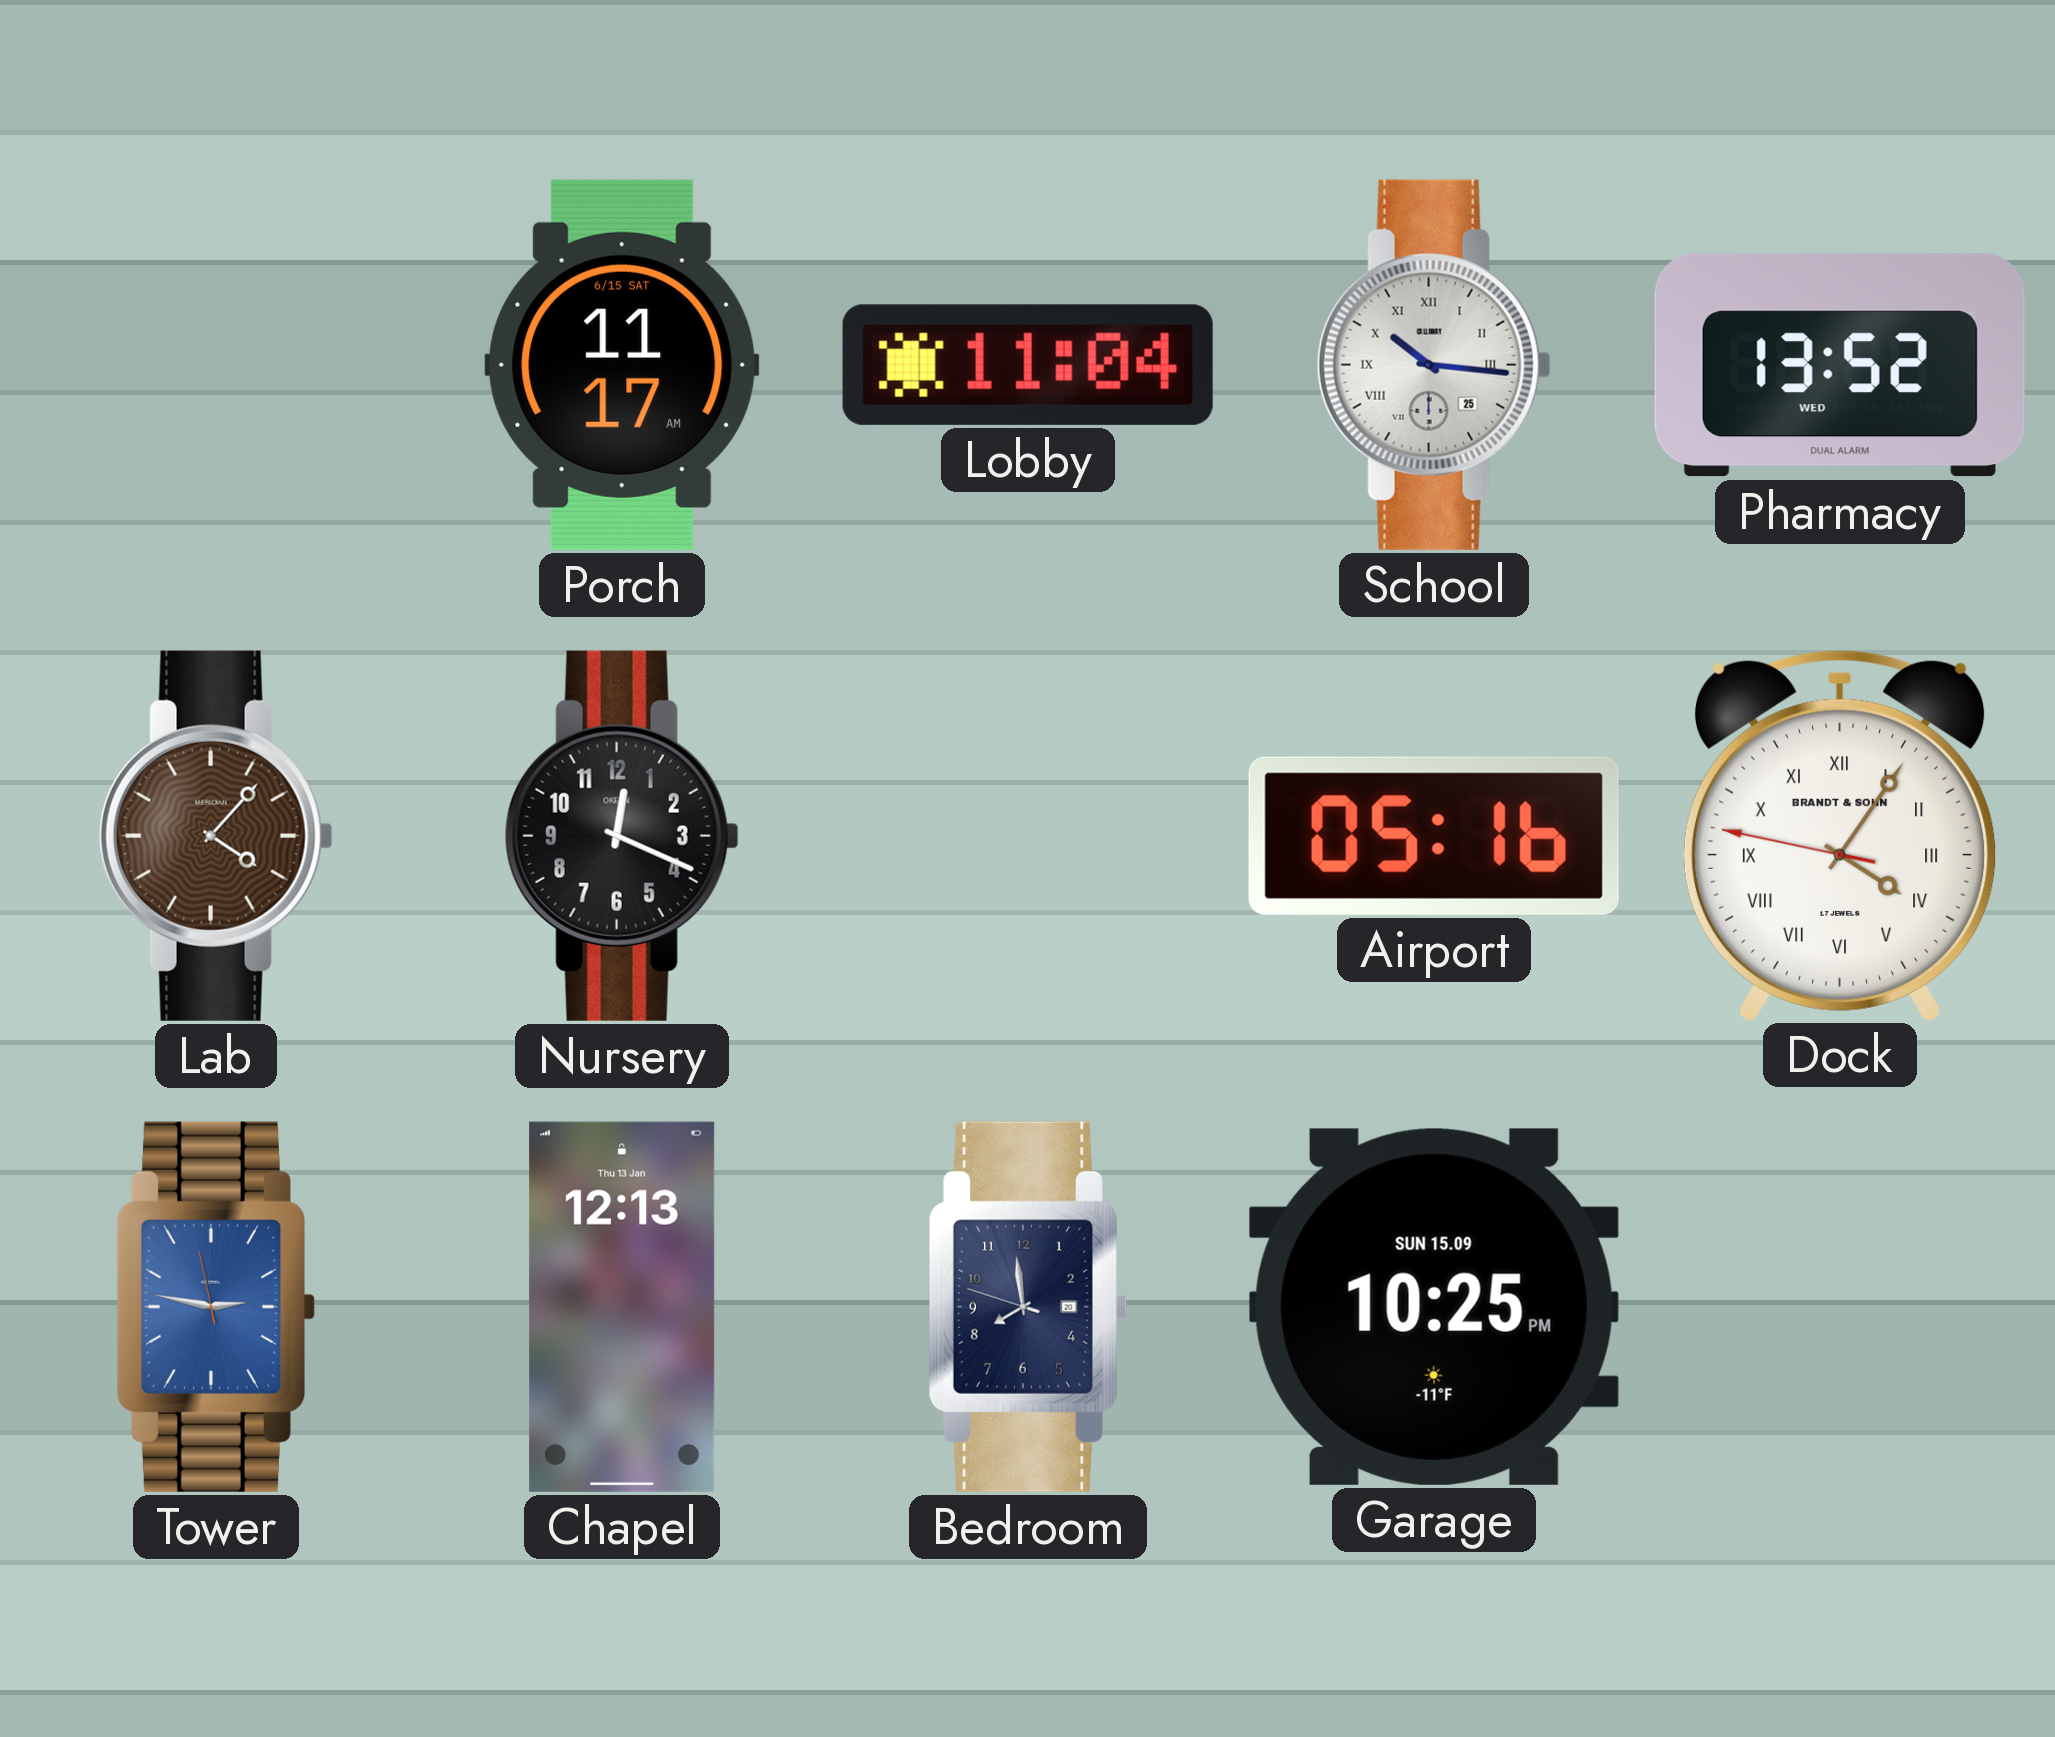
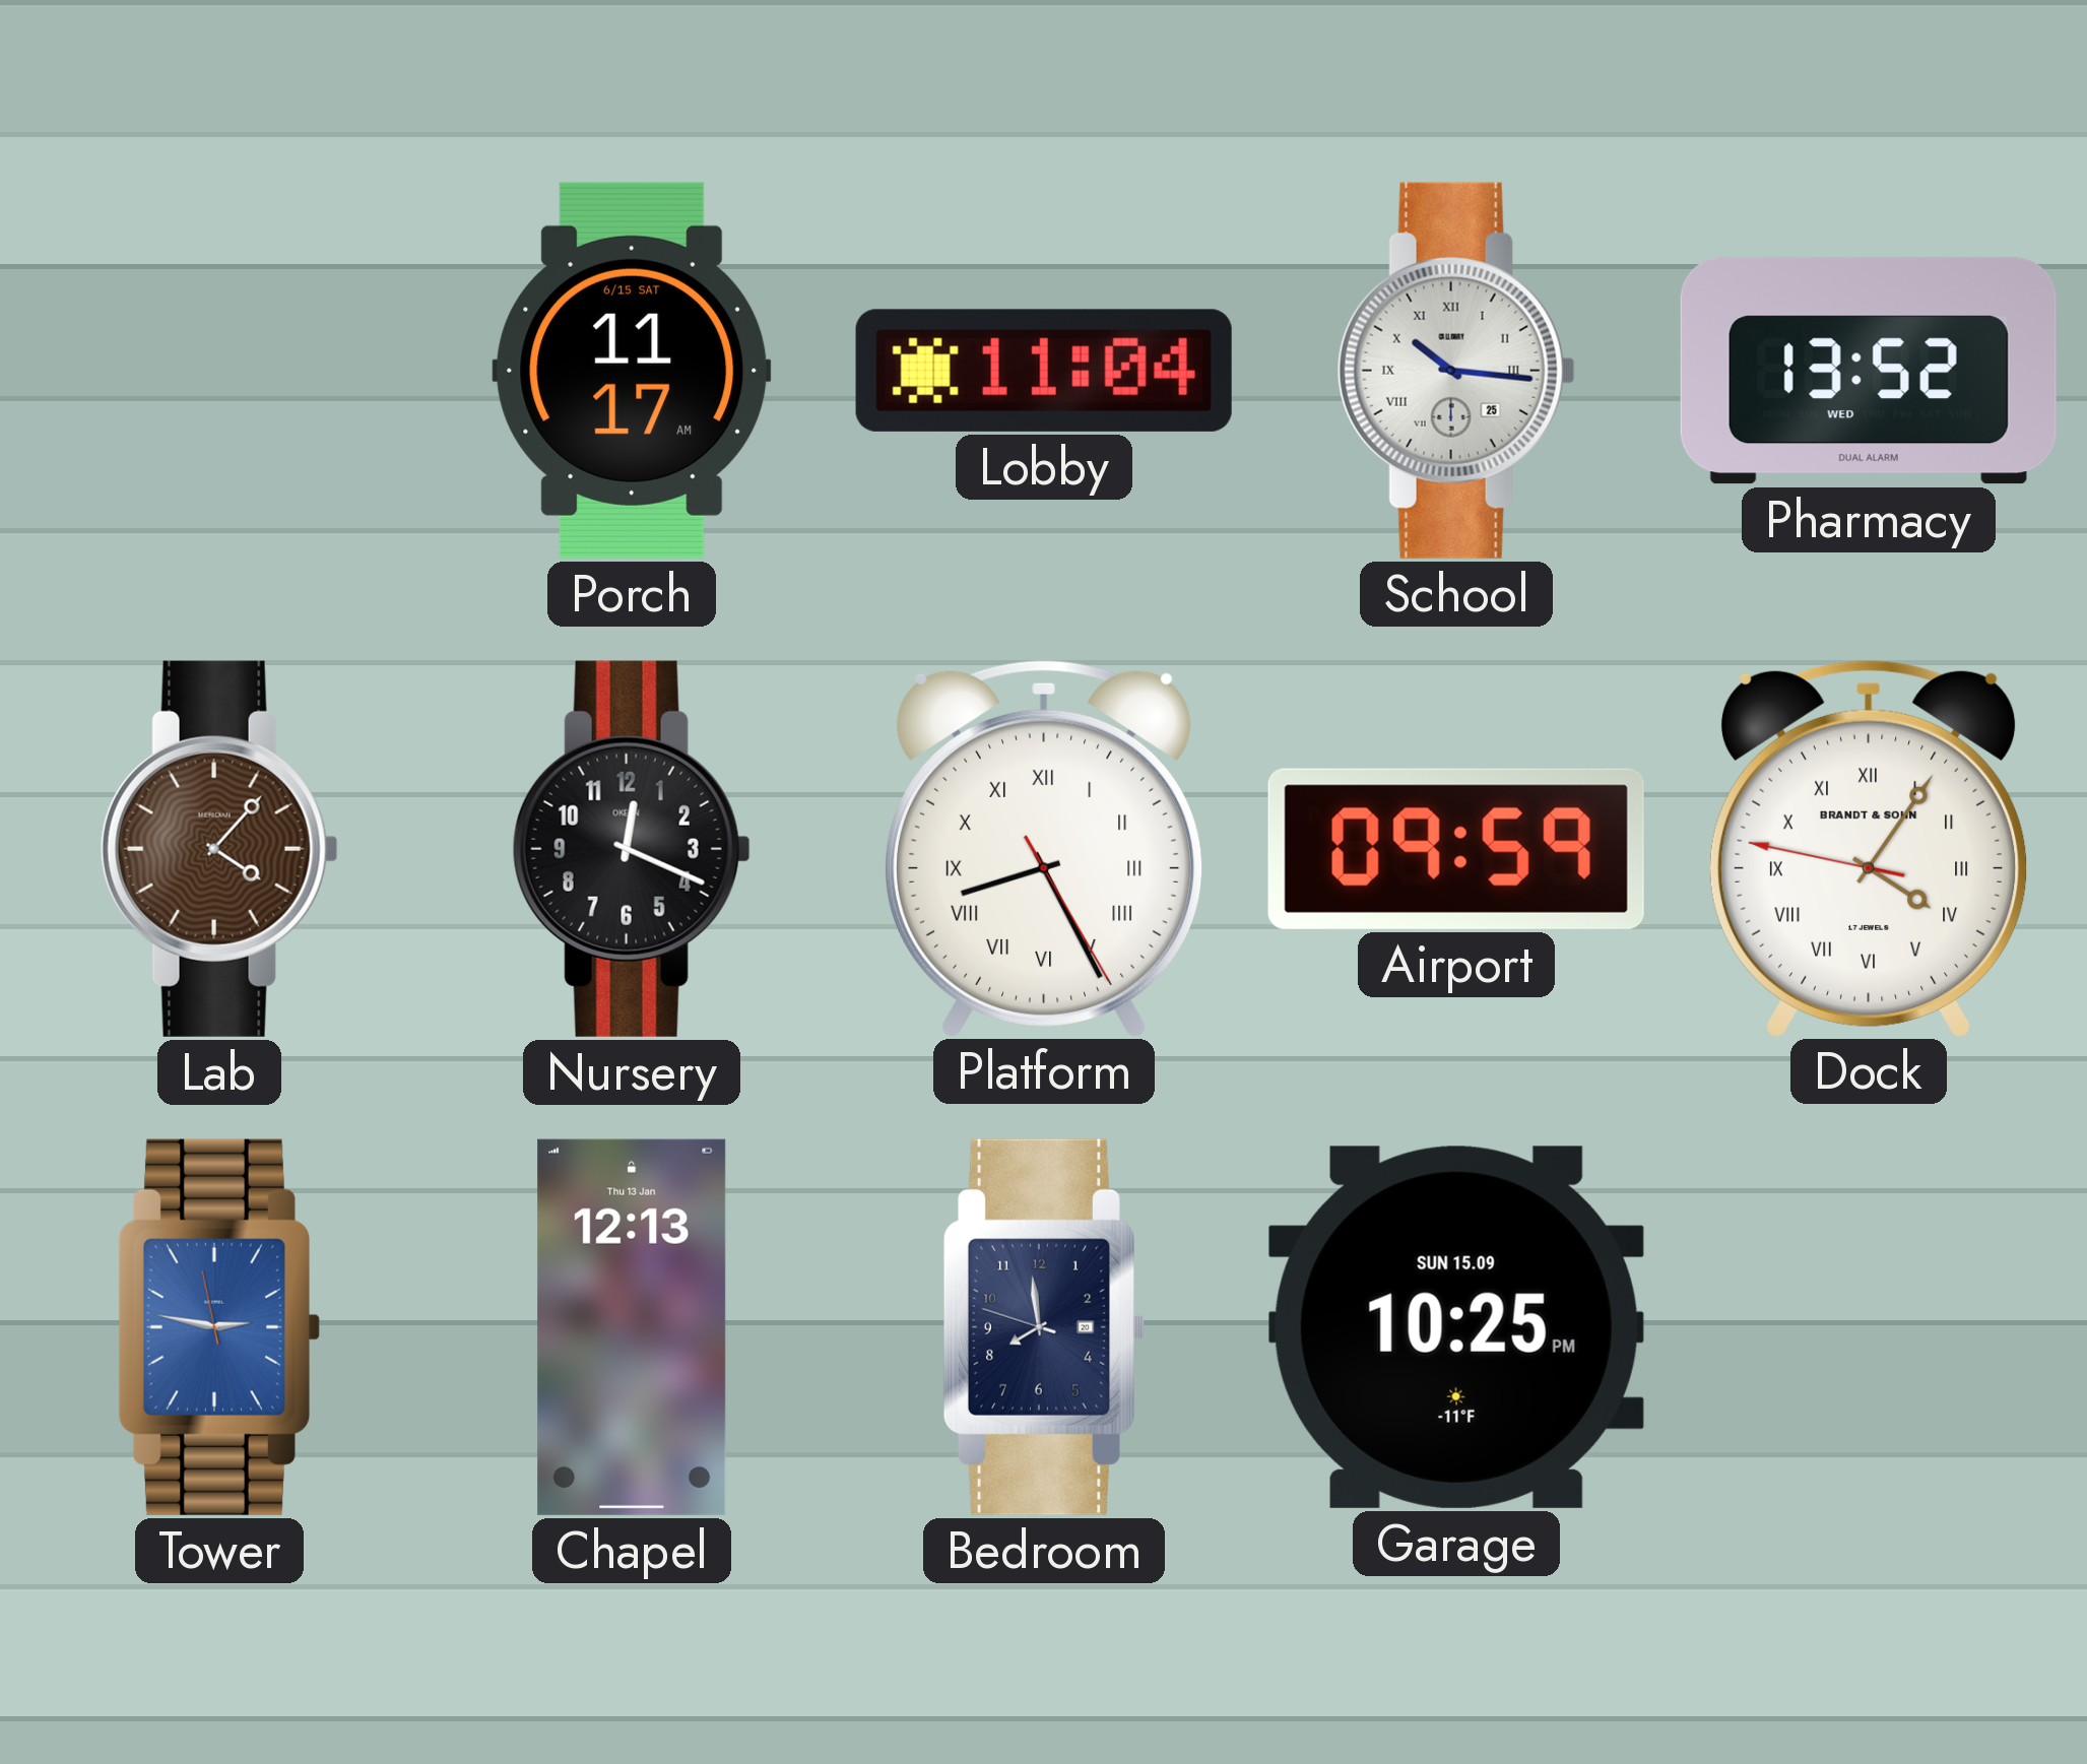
Platform: none -> 8:25
Airport: 05:16 -> 09:59
